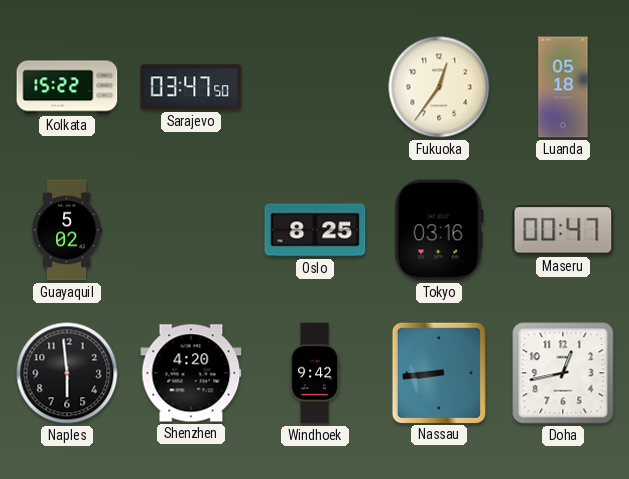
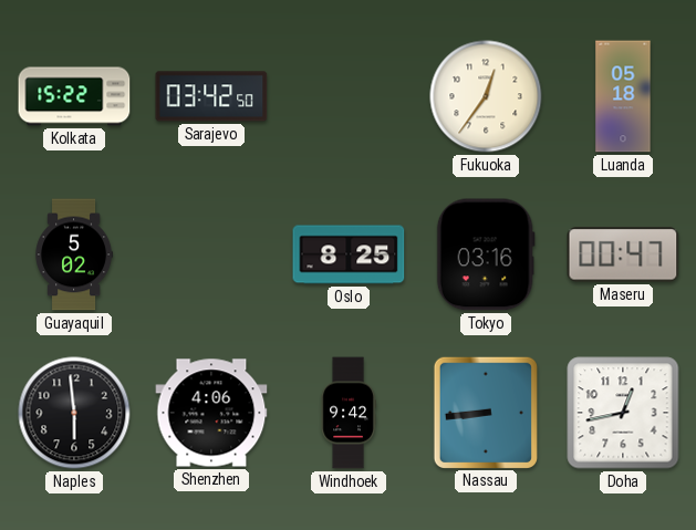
Sarajevo: 03:47 -> 03:42
Shenzhen: 4:20 -> 4:06
